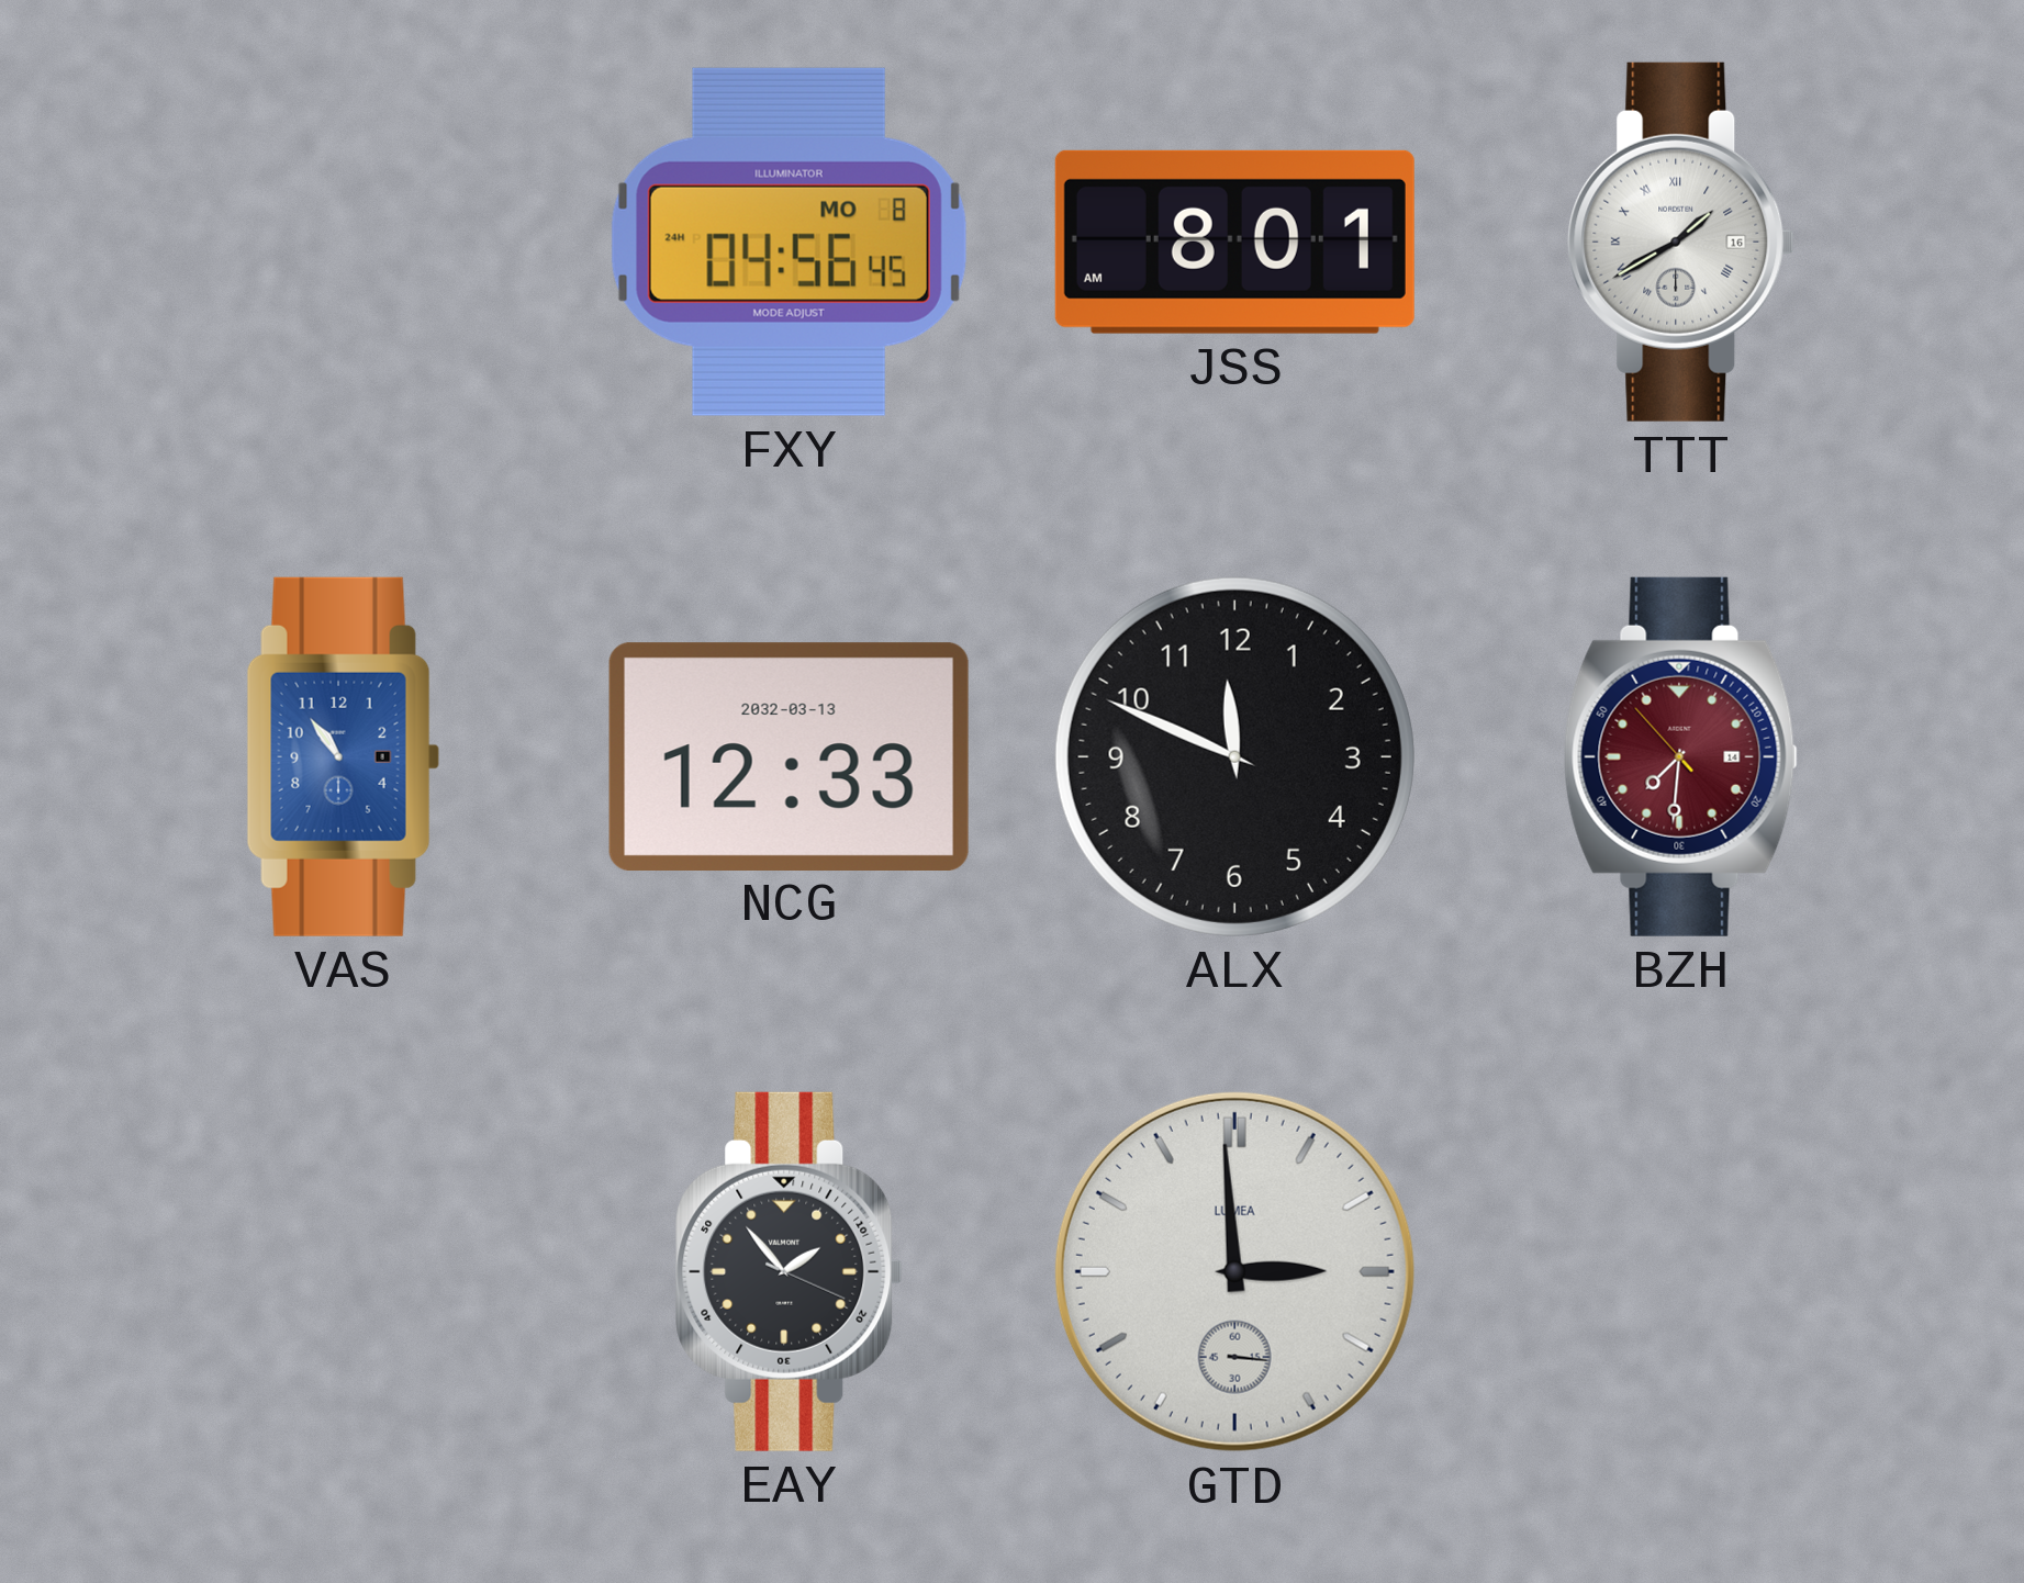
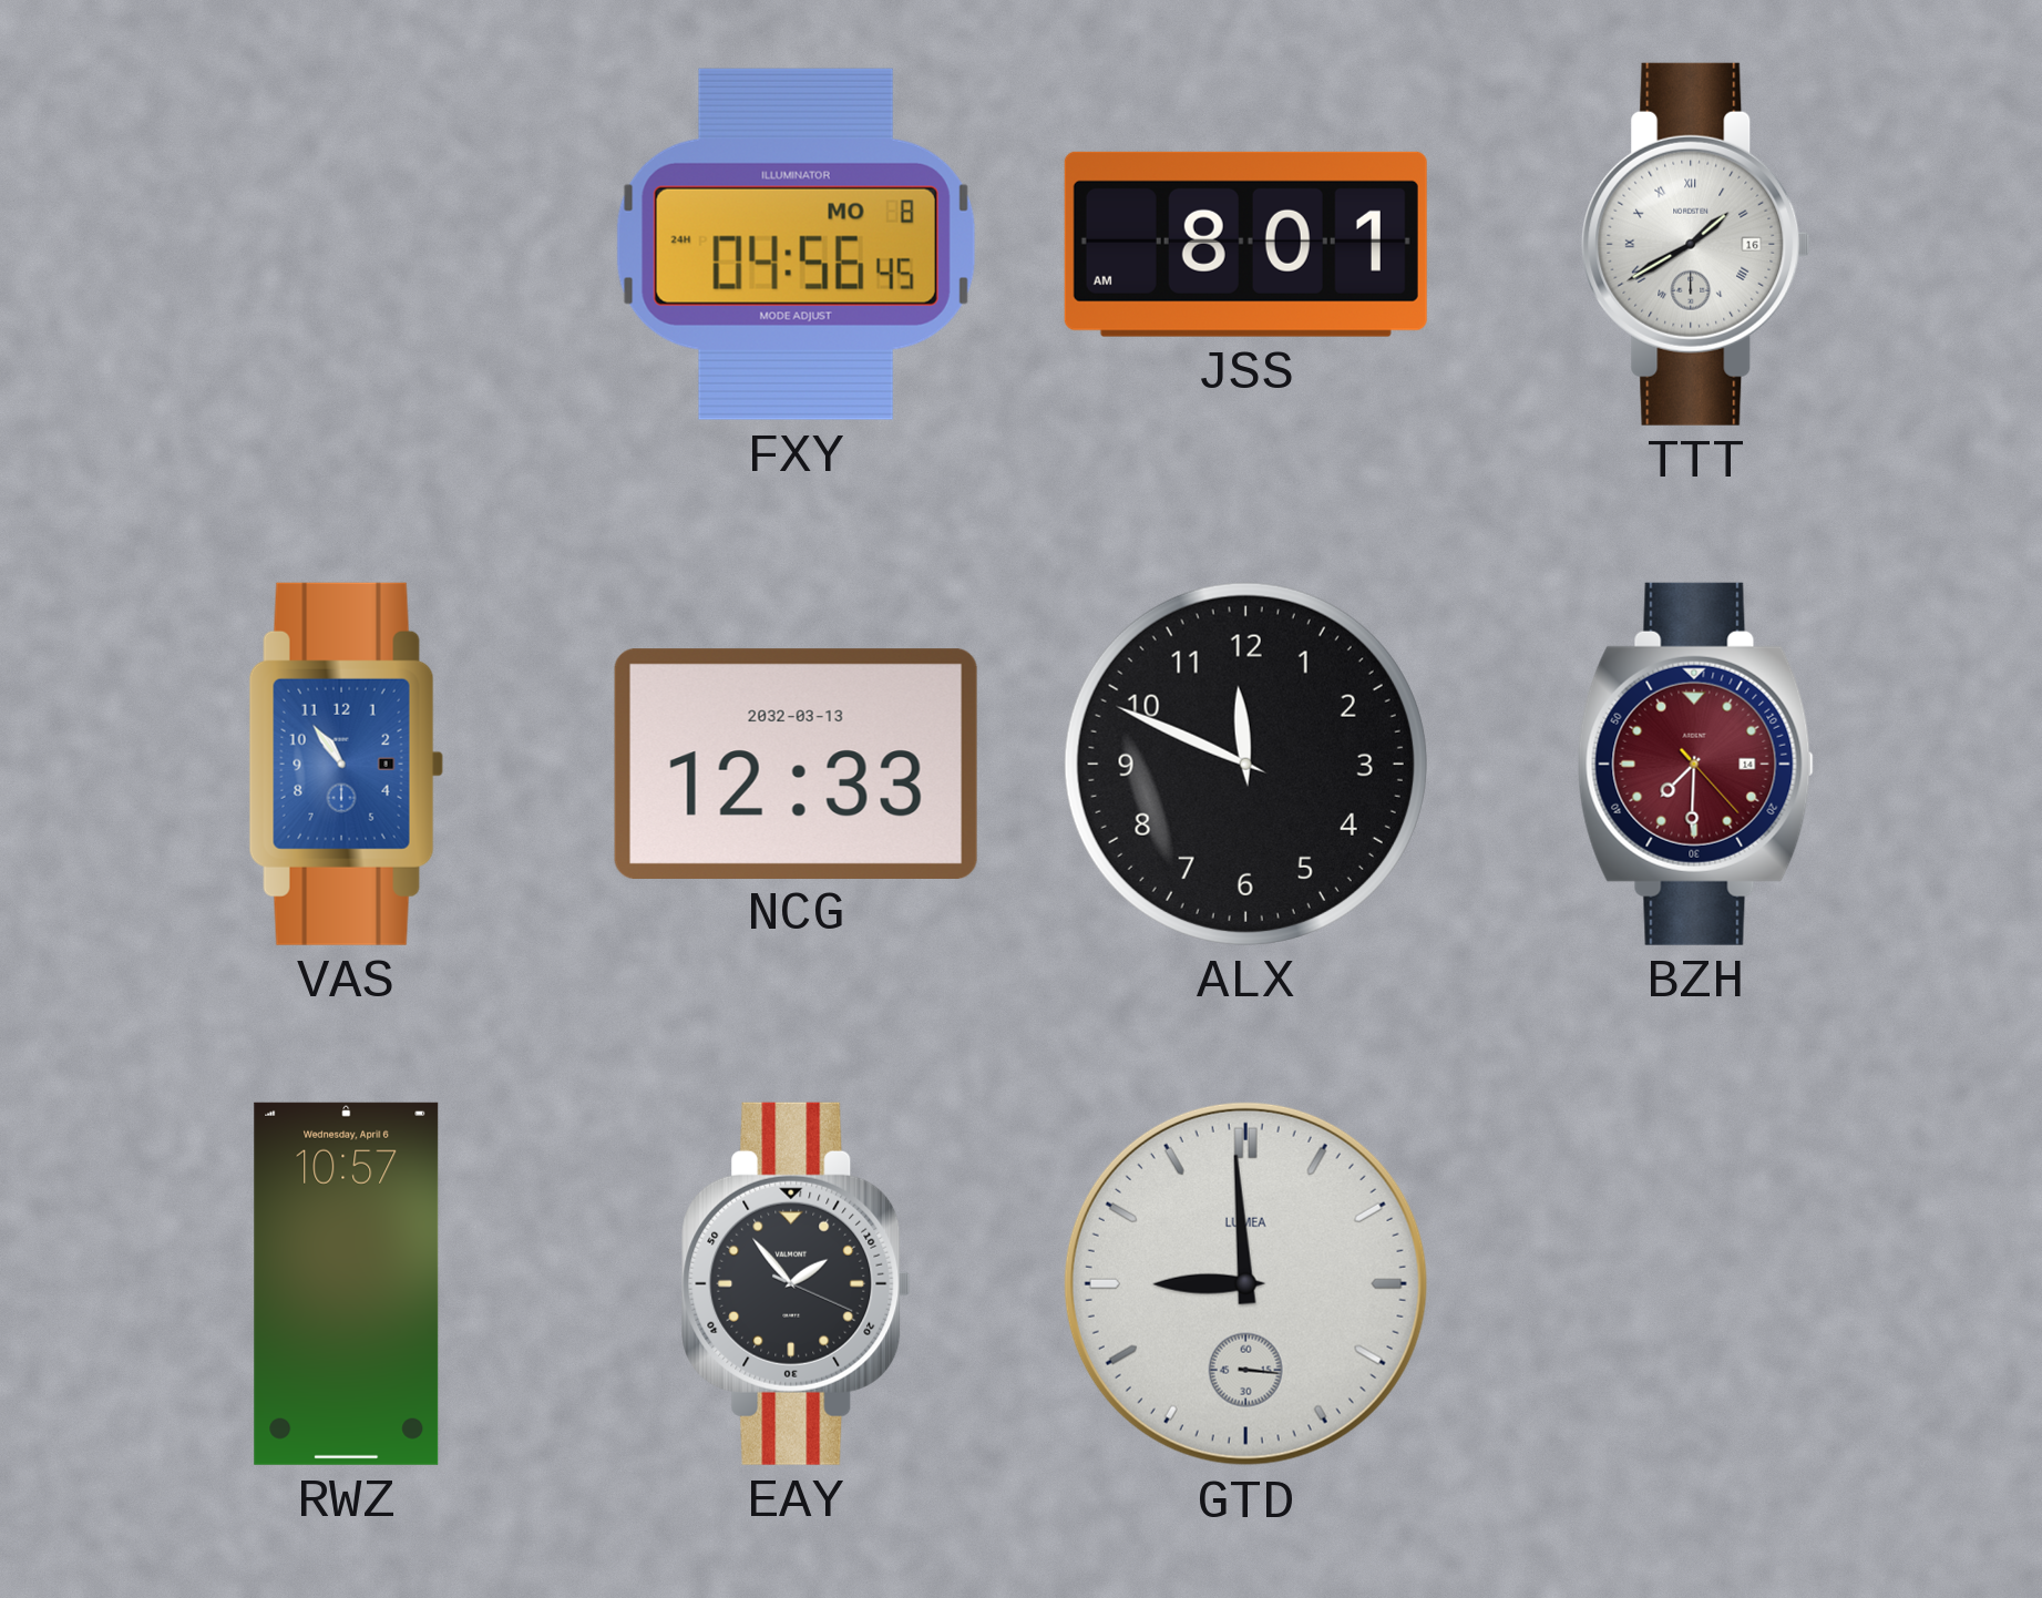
BZH: 7:30:53 -> 7:30:23
RWZ: none -> 10:57
GTD: 2:59 -> 8:59
